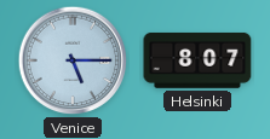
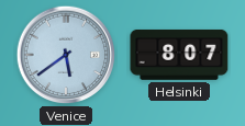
Venice: 5:15 -> 5:39
